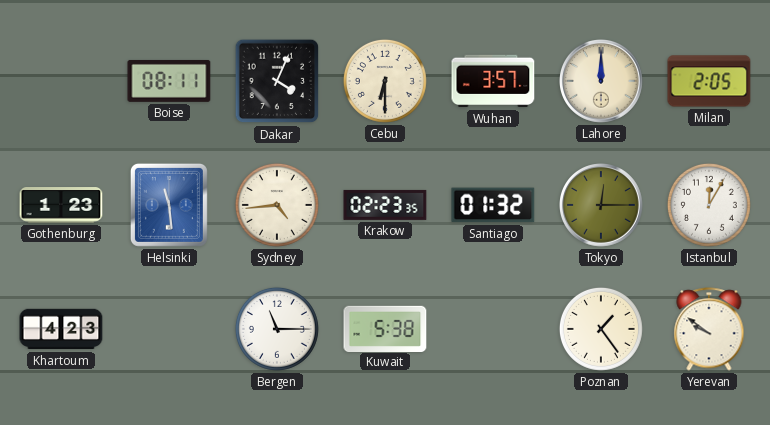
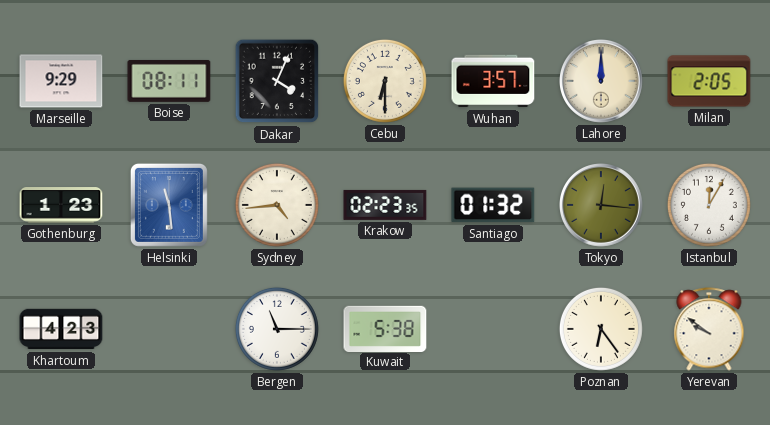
Marseille: none -> 9:29
Tokyo: 12:15 -> 12:16
Poznan: 1:24 -> 6:24
